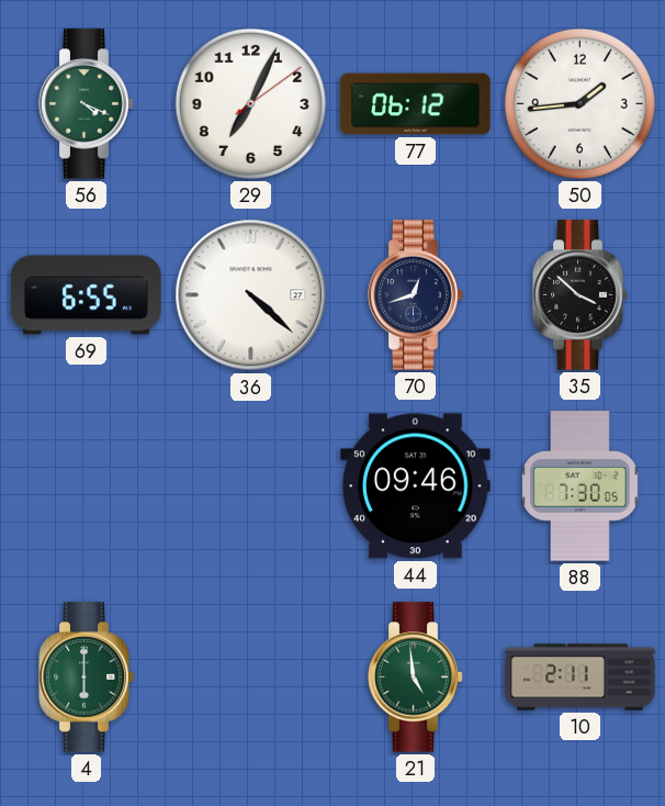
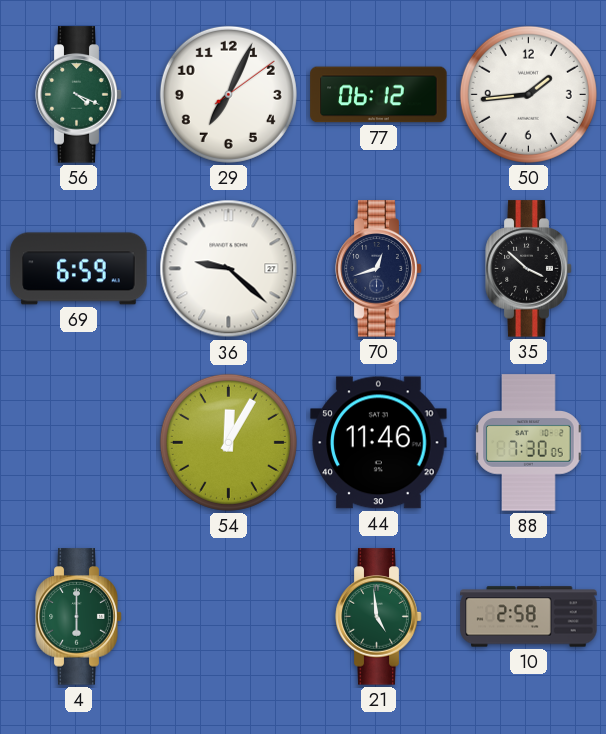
69: 6:55 -> 6:59
36: 4:22 -> 9:22
54: none -> 12:05
44: 09:46 -> 11:46
10: 2:11 -> 2:58
